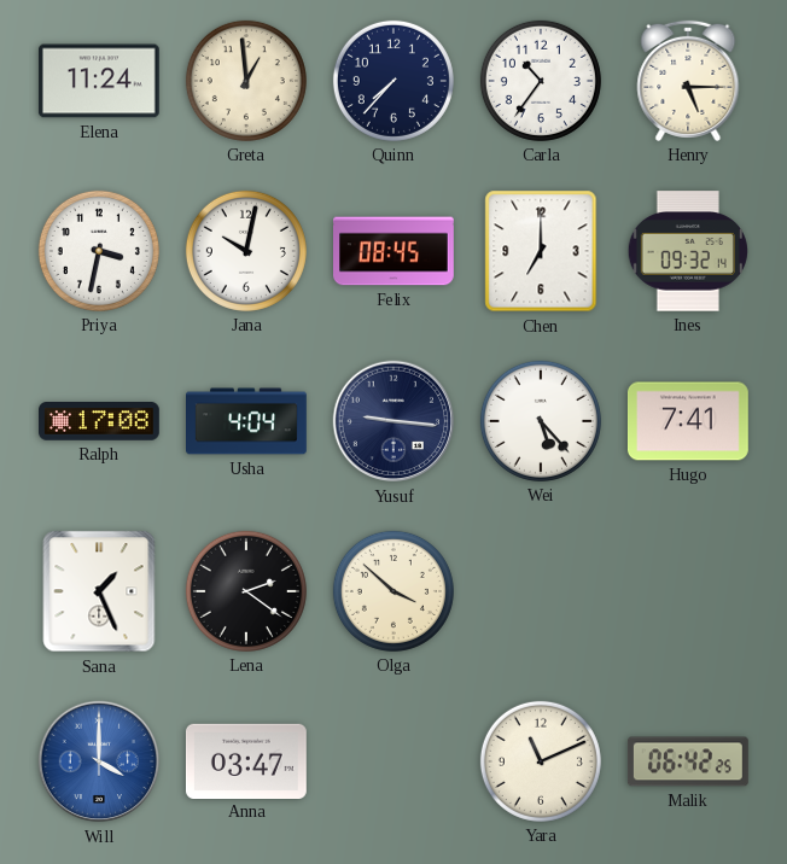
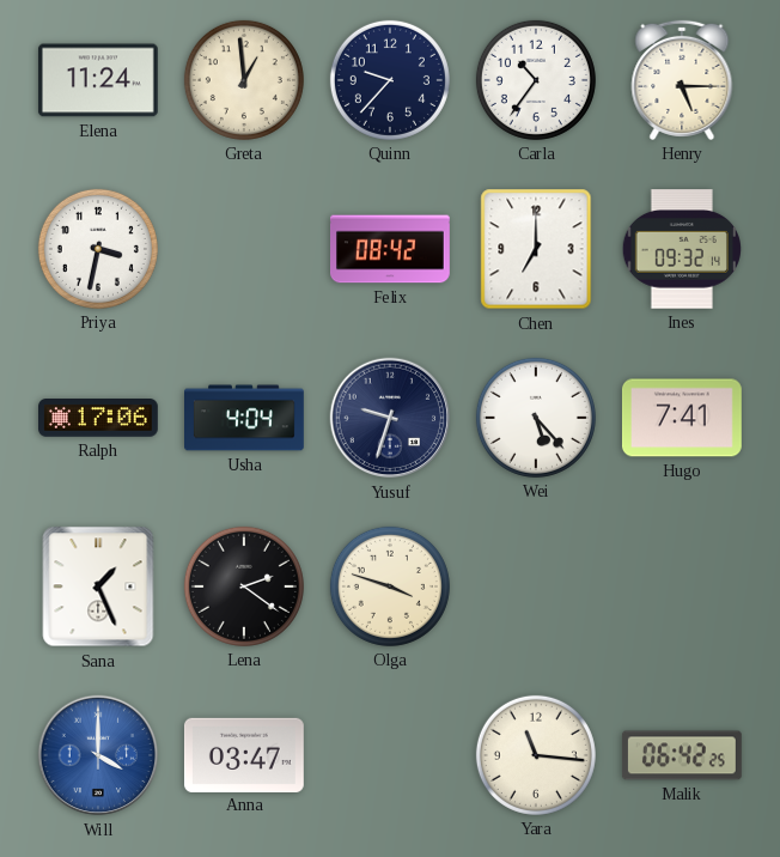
Quinn: 7:37 -> 9:37
Jana: 10:02 -> none
Felix: 08:45 -> 08:42
Ralph: 17:08 -> 17:06
Yusuf: 9:16 -> 9:33
Olga: 3:52 -> 3:48
Yara: 11:11 -> 11:16
